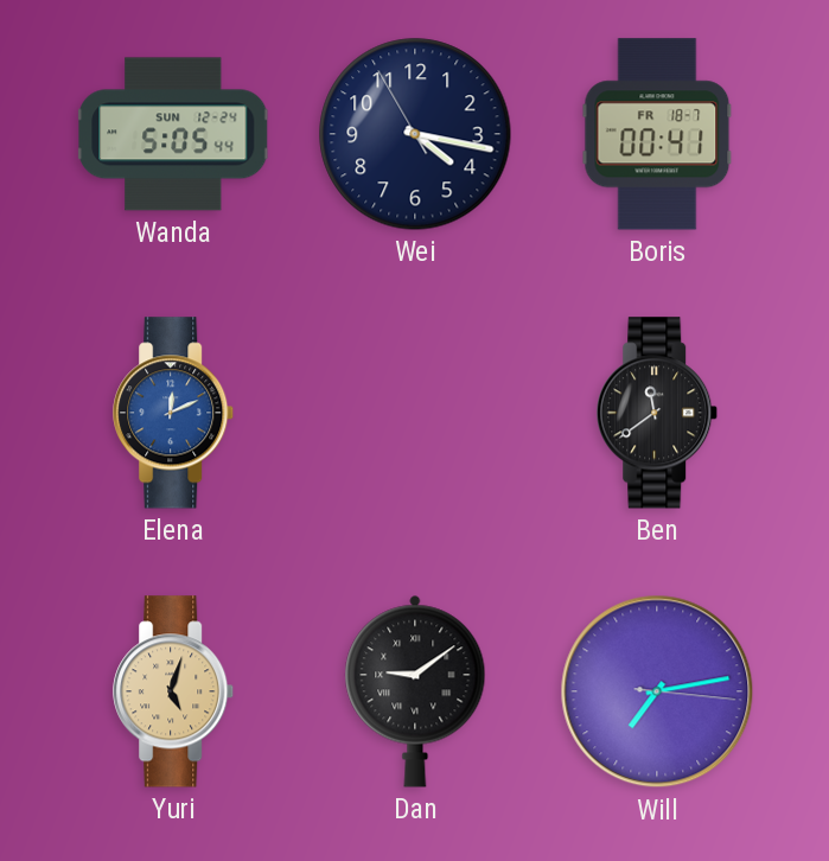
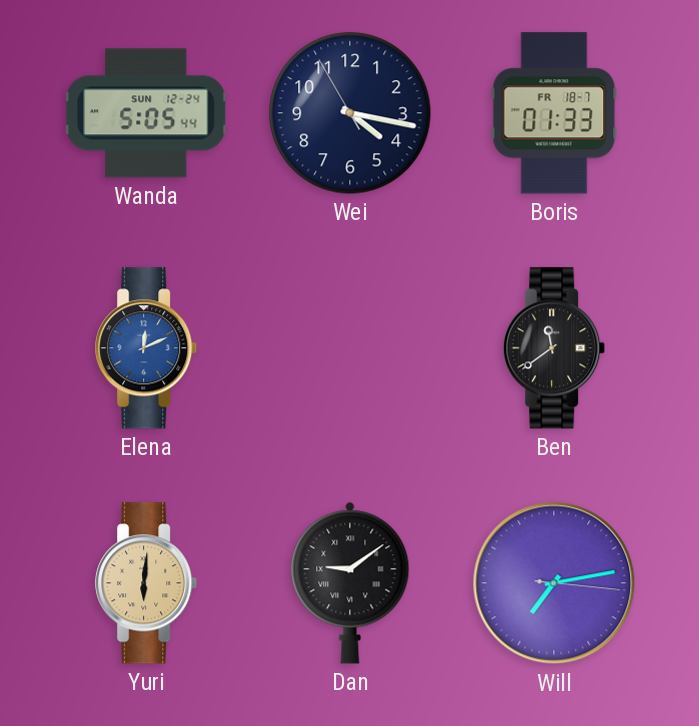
Boris: 00:41 -> 01:33
Yuri: 5:03 -> 6:01
